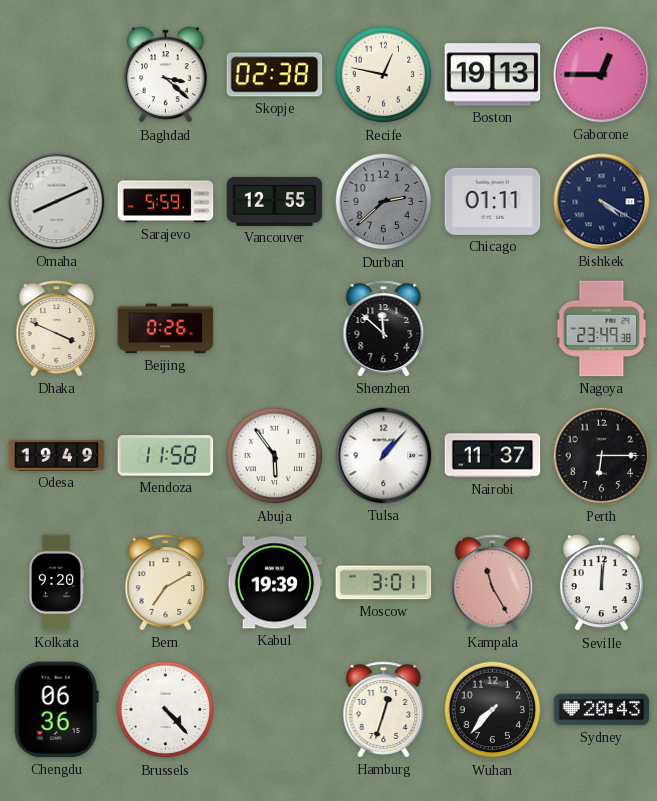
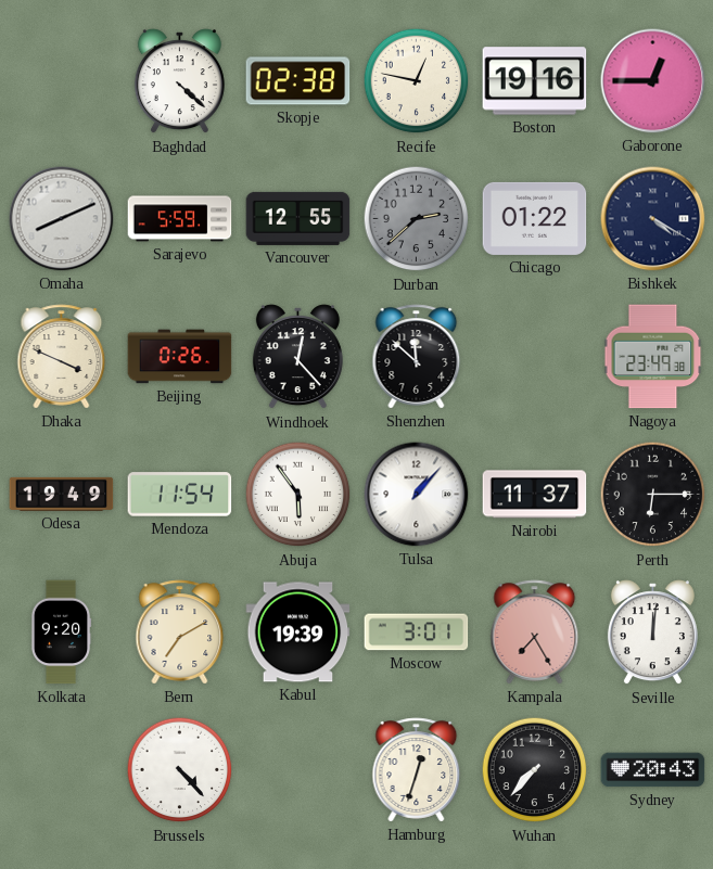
Baghdad: 3:22 -> 4:22
Boston: 19:13 -> 19:16
Chicago: 01:11 -> 01:22
Windhoek: none -> 12:23
Mendoza: 11:58 -> 11:54
Kampala: 11:25 -> 7:25
Chengdu: 06:36 -> none
